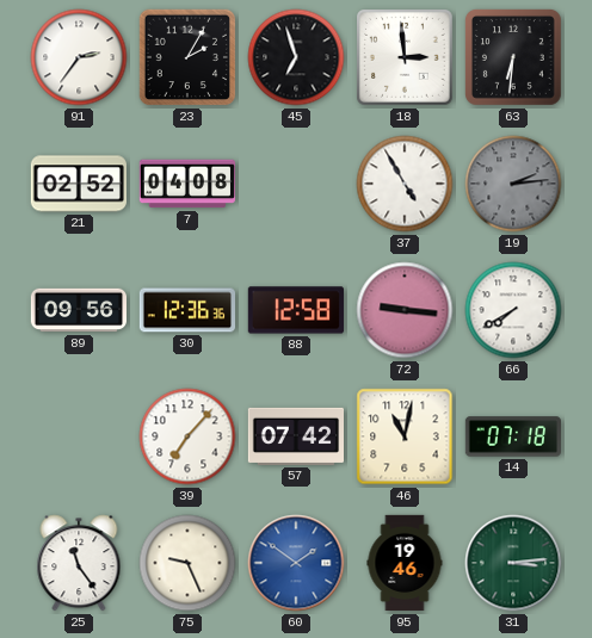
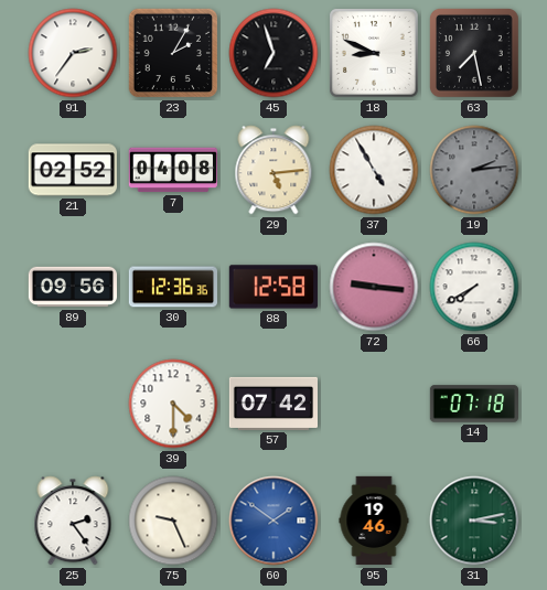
18: 2:59 -> 8:49
63: 6:31 -> 7:28
29: none -> 5:14
39: 7:07 -> 4:30
46: 11:02 -> none
25: 11:24 -> 2:24
31: 3:14 -> 3:13
